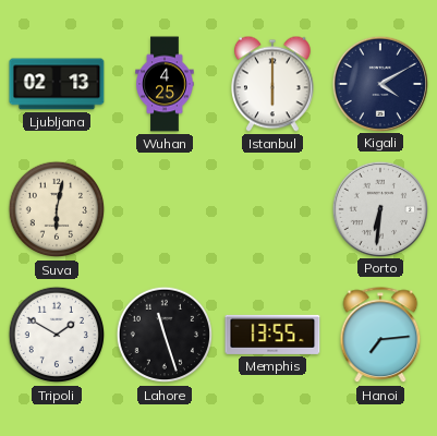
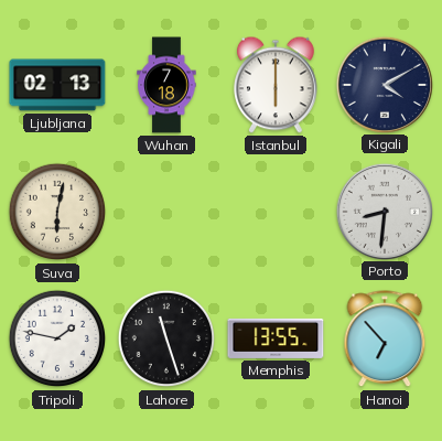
Wuhan: 4:25 -> 7:18
Porto: 6:31 -> 8:31
Tripoli: 1:50 -> 1:47
Hanoi: 7:14 -> 6:53
